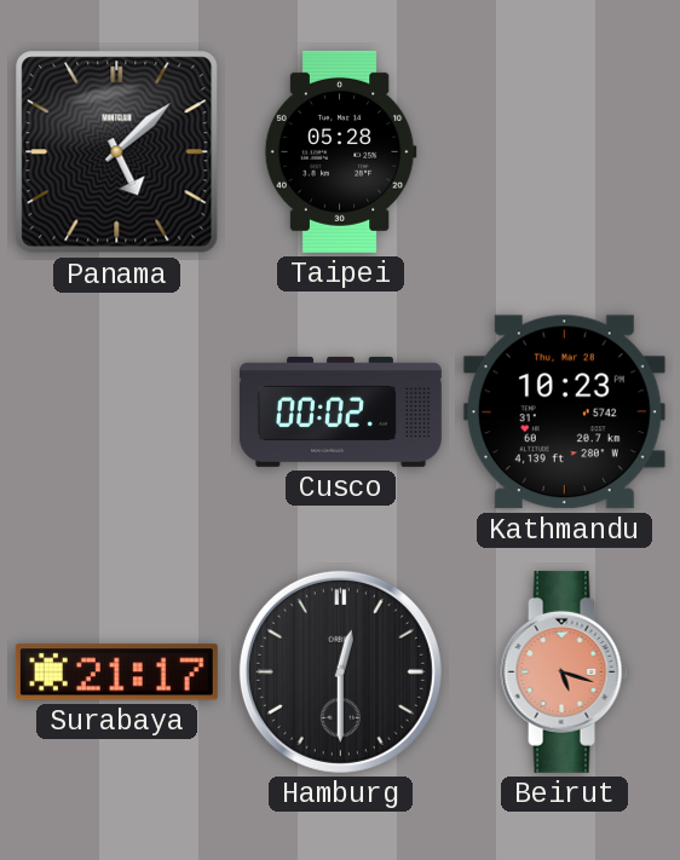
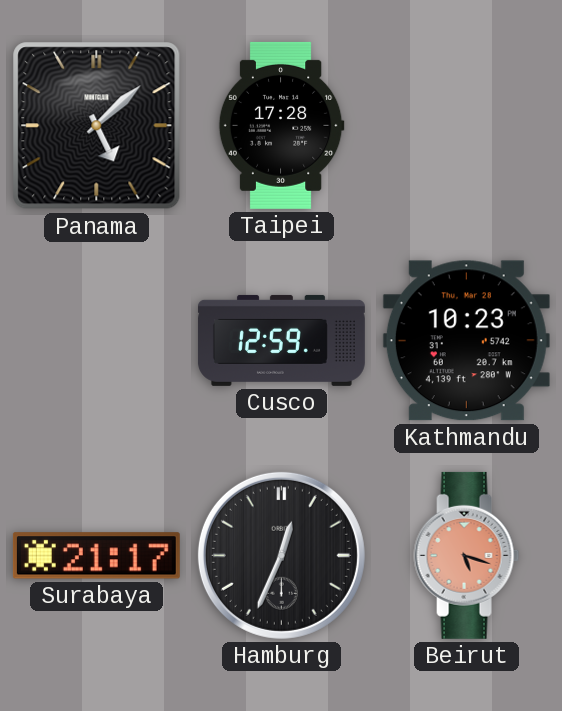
Taipei: 05:28 -> 17:28
Cusco: 00:02 -> 12:59
Hamburg: 12:30 -> 12:34
